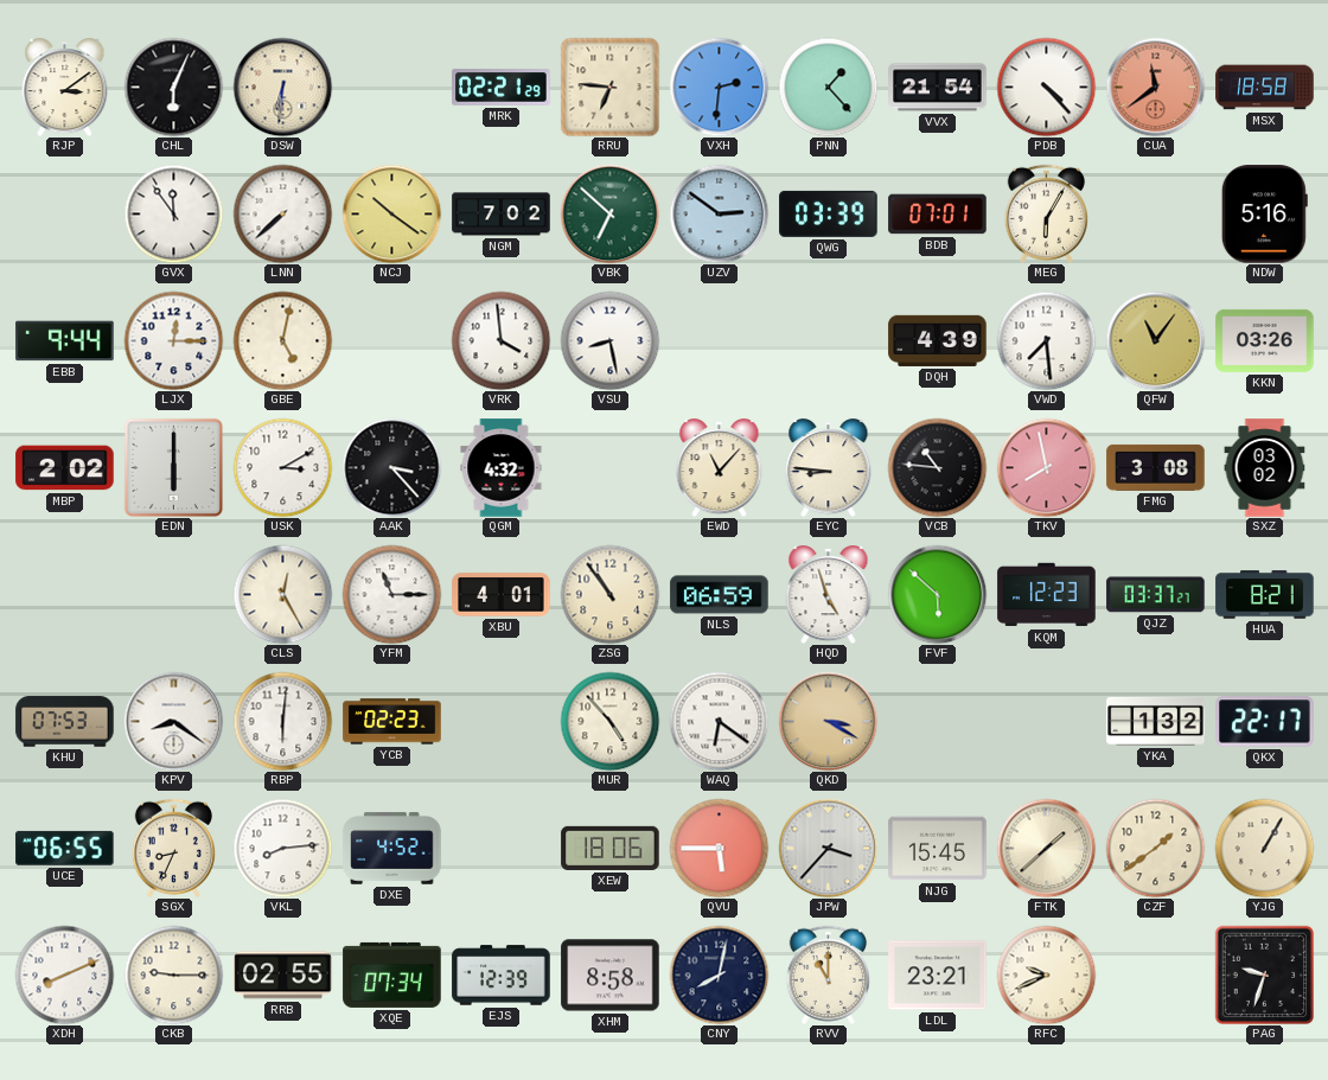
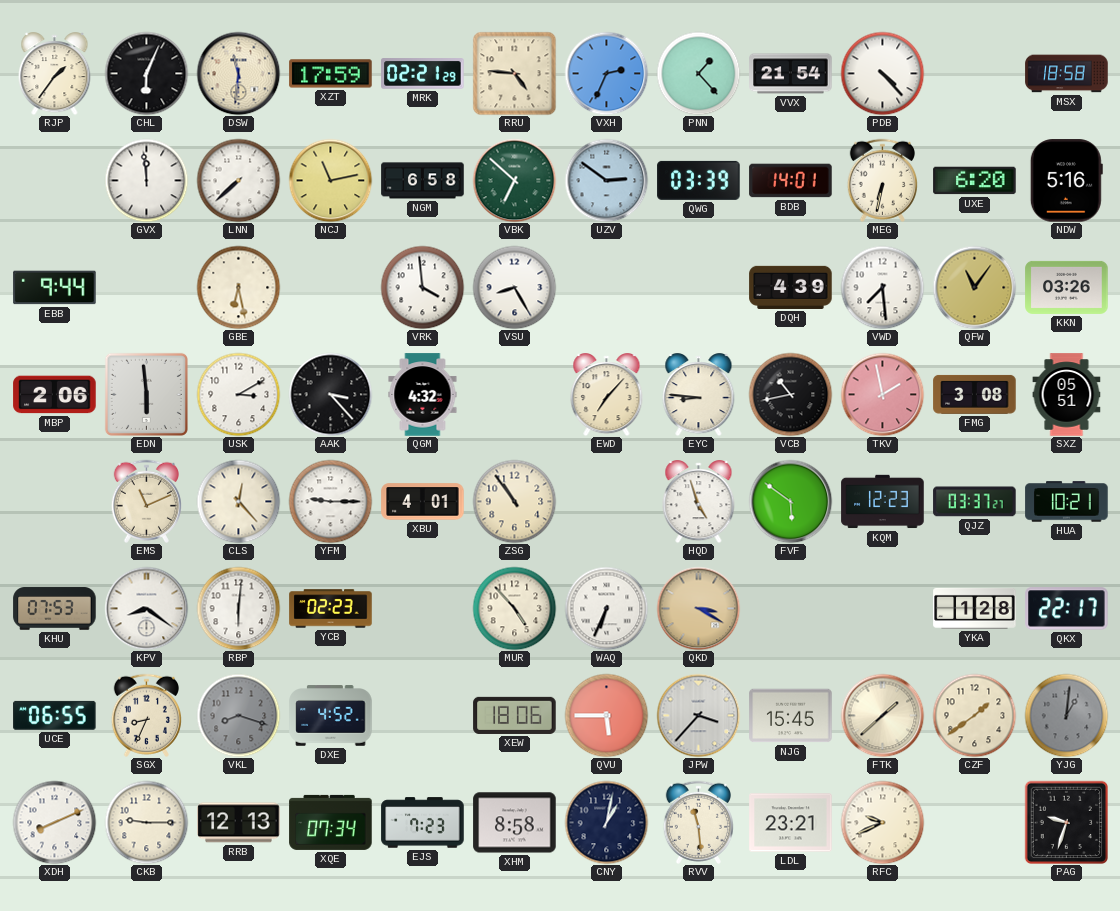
RJP: 3:09 -> 1:36
DSW: 6:31 -> 11:31
XZT: none -> 17:59
RRU: 6:46 -> 4:46
VXH: 2:31 -> 2:34
CUA: 11:39 -> none
GVX: 11:54 -> 11:59
NCJ: 10:21 -> 11:13
NGM: 7:02 -> 6:58
BDB: 07:01 -> 14:01
MEG: 6:05 -> 6:32
UXE: none -> 6:20
LJX: 12:15 -> none
GBE: 5:02 -> 6:28
VSU: 8:28 -> 8:25
MBP: 2:02 -> 2:06
EDN: 6:00 -> 5:59
EWD: 11:07 -> 7:07
VCB: 10:46 -> 10:43
TKV: 7:58 -> 1:58
SXZ: 03:02 -> 05:51
EMS: none -> 11:11
CLS: 12:25 -> 12:23
YFM: 11:15 -> 9:15
NLS: 06:59 -> none
FVF: 5:52 -> 5:51
HUA: 8:21 -> 10:21
WAQ: 6:21 -> 6:34
YKA: 1:32 -> 1:28
VKL: 8:14 -> 8:18
VKL dial: white -> grey
YJG: 1:05 -> 1:01
YJG dial: cream -> grey
RRB: 02:55 -> 12:13
EJS: 12:39 -> 7:23
CNY: 8:02 -> 1:02
RVV: 11:00 -> 11:29
